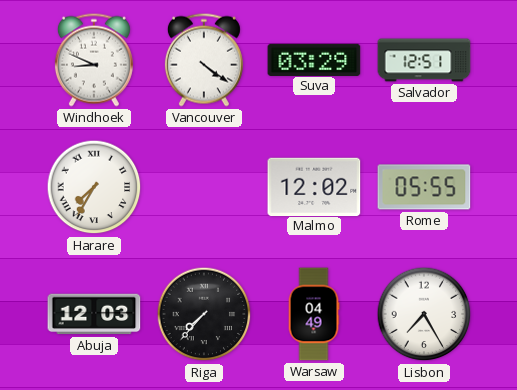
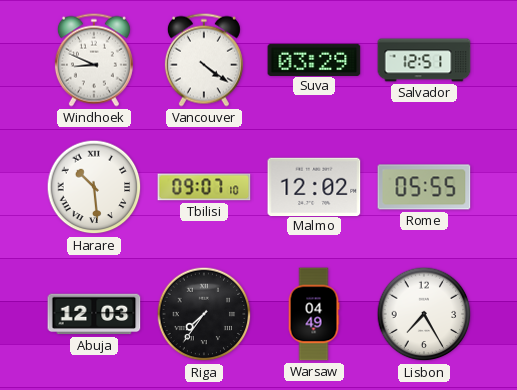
Harare: 7:35 -> 10:29
Tbilisi: none -> 09:07
Riga: 7:37 -> 7:36
